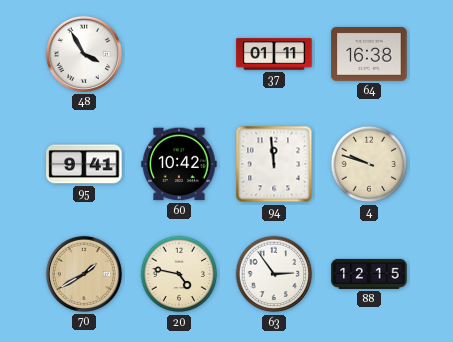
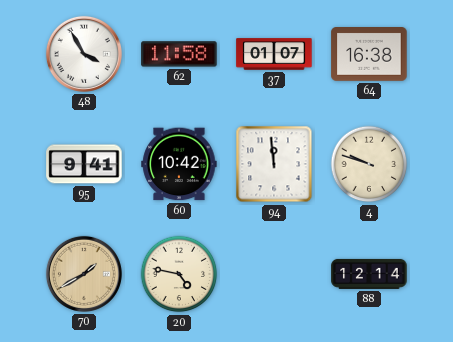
62: none -> 11:58
37: 01:11 -> 01:07
63: 2:54 -> none
88: 12:15 -> 12:14
